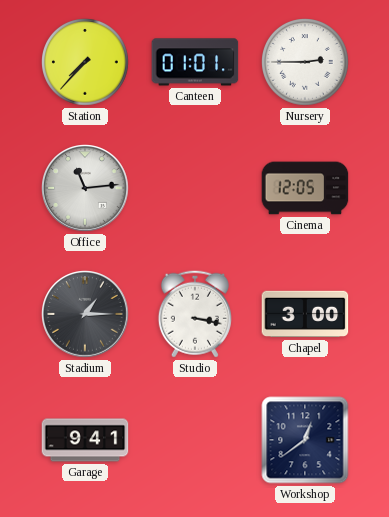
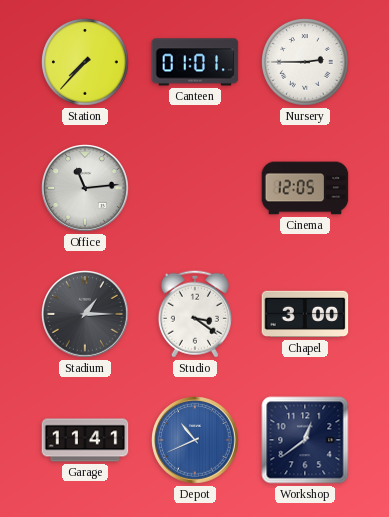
Studio: 3:17 -> 3:21
Garage: 9:41 -> 11:41
Depot: none -> 10:41
